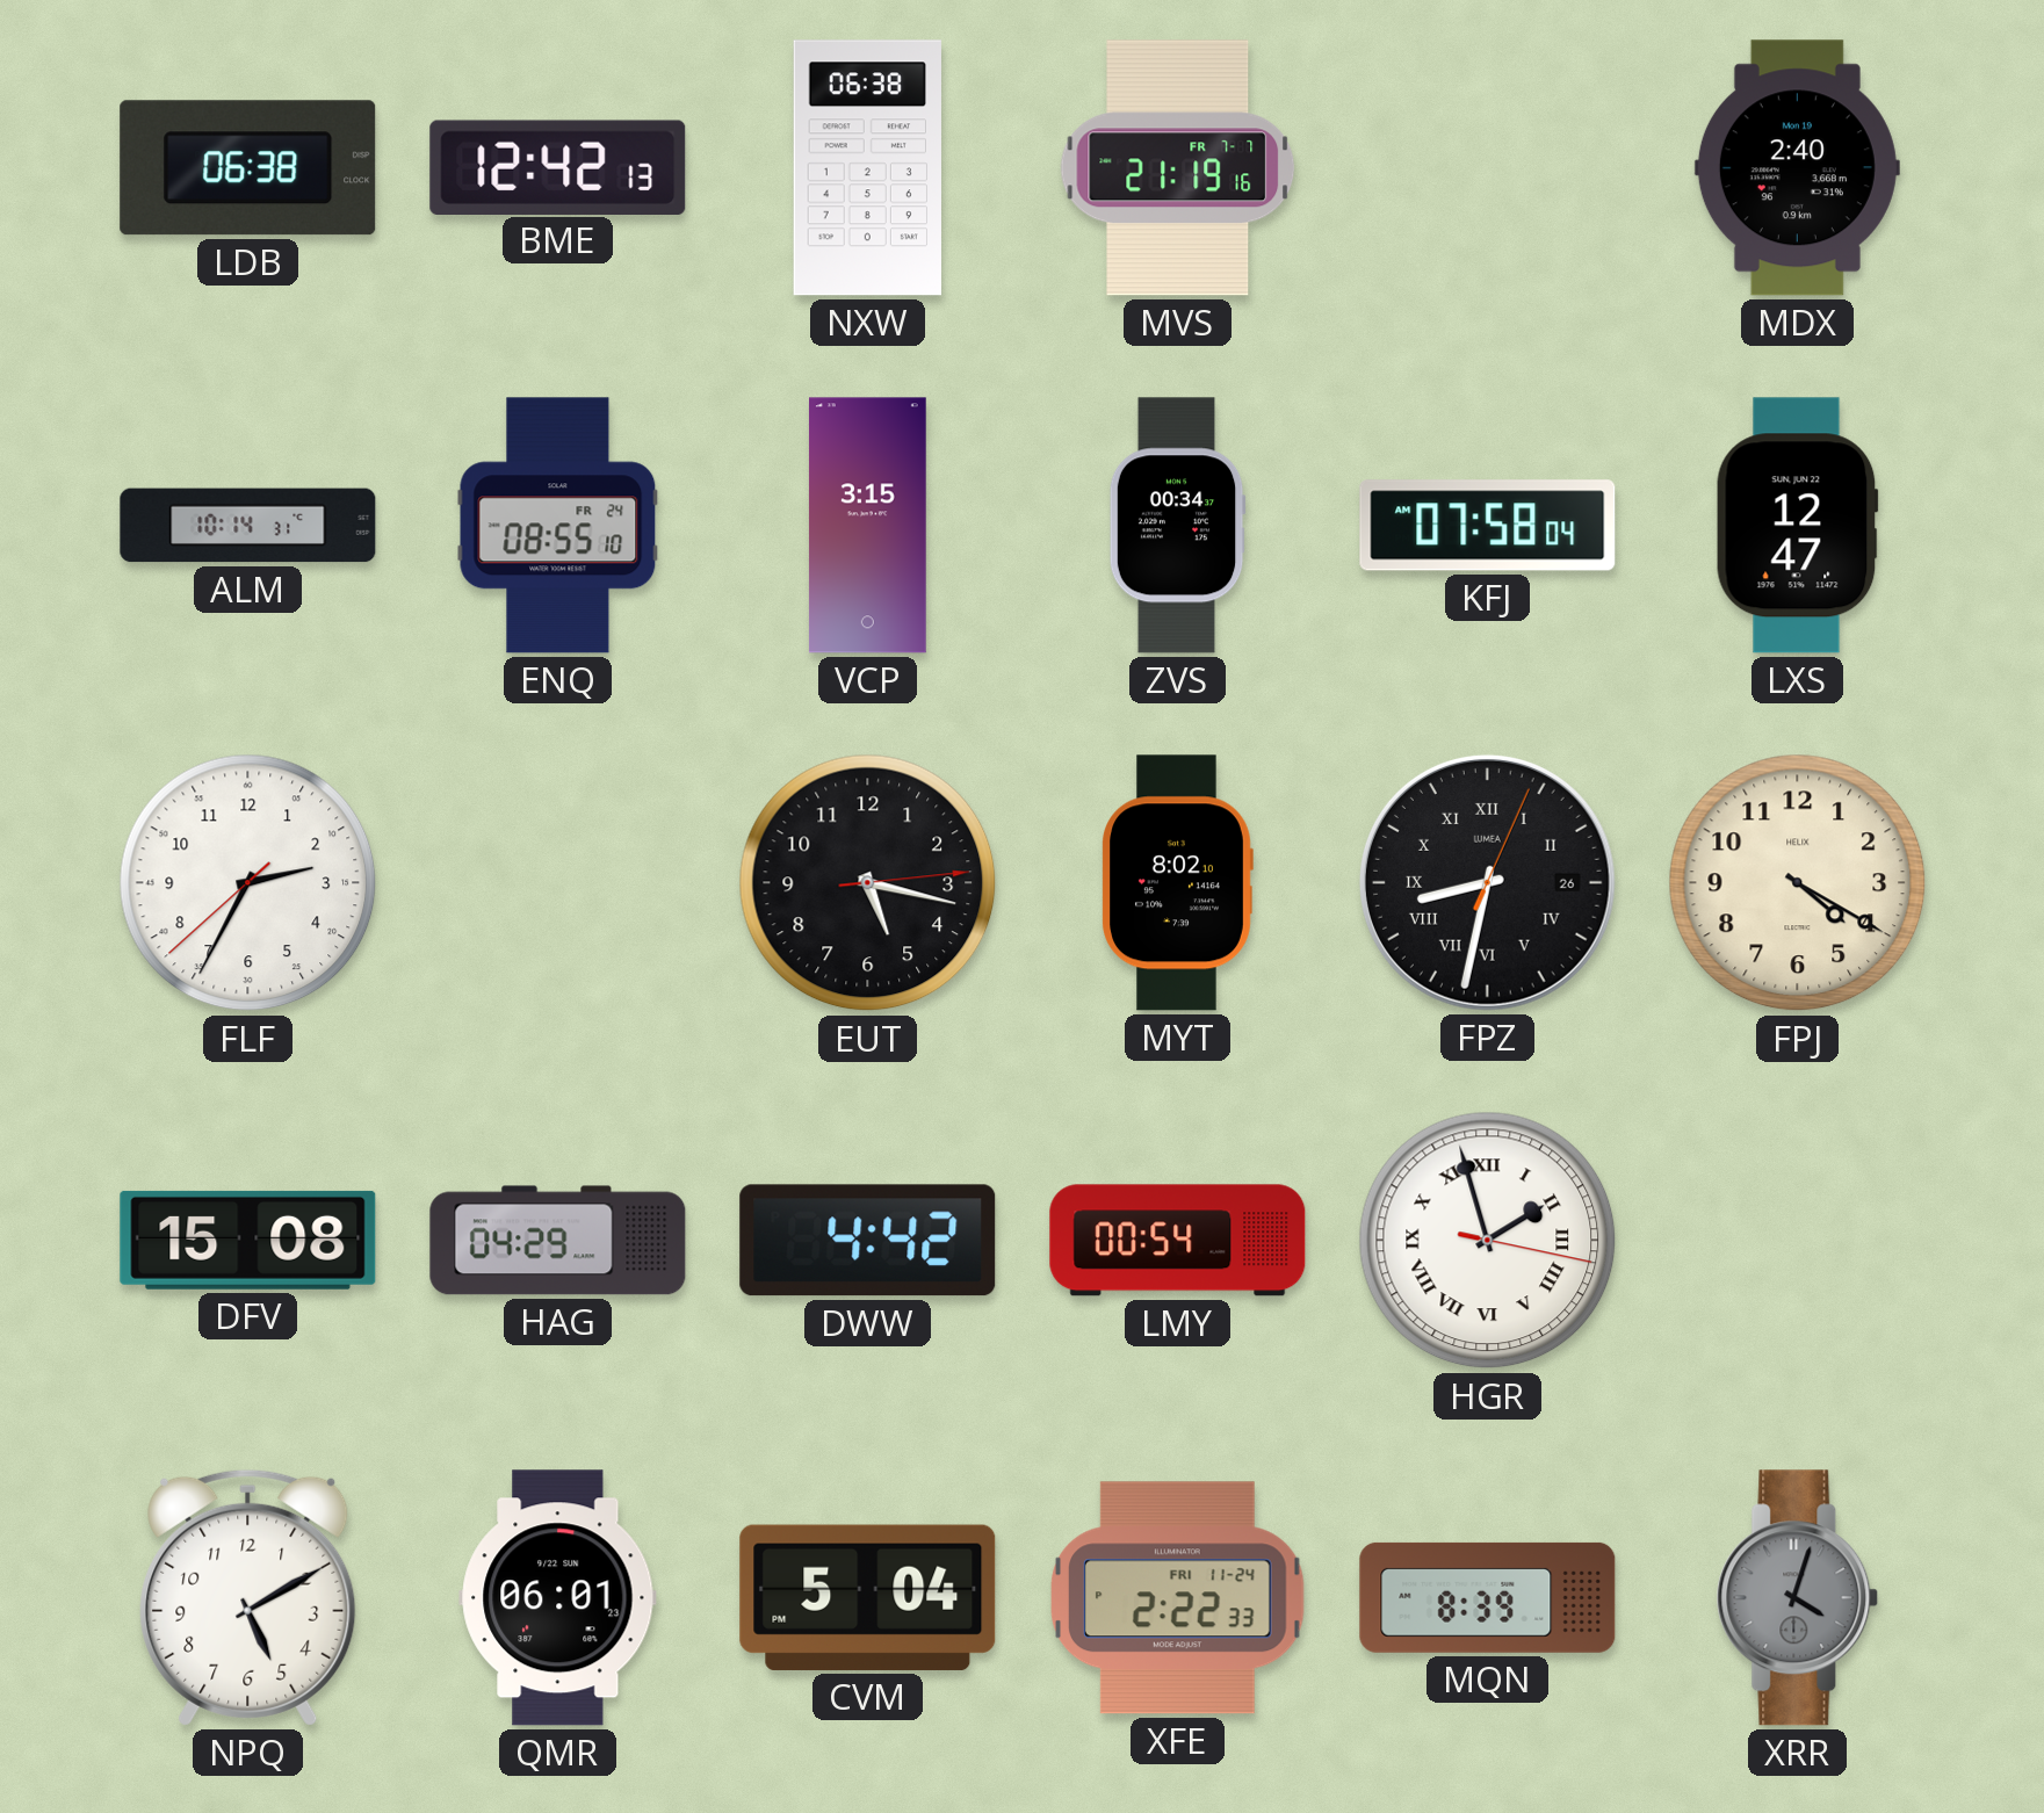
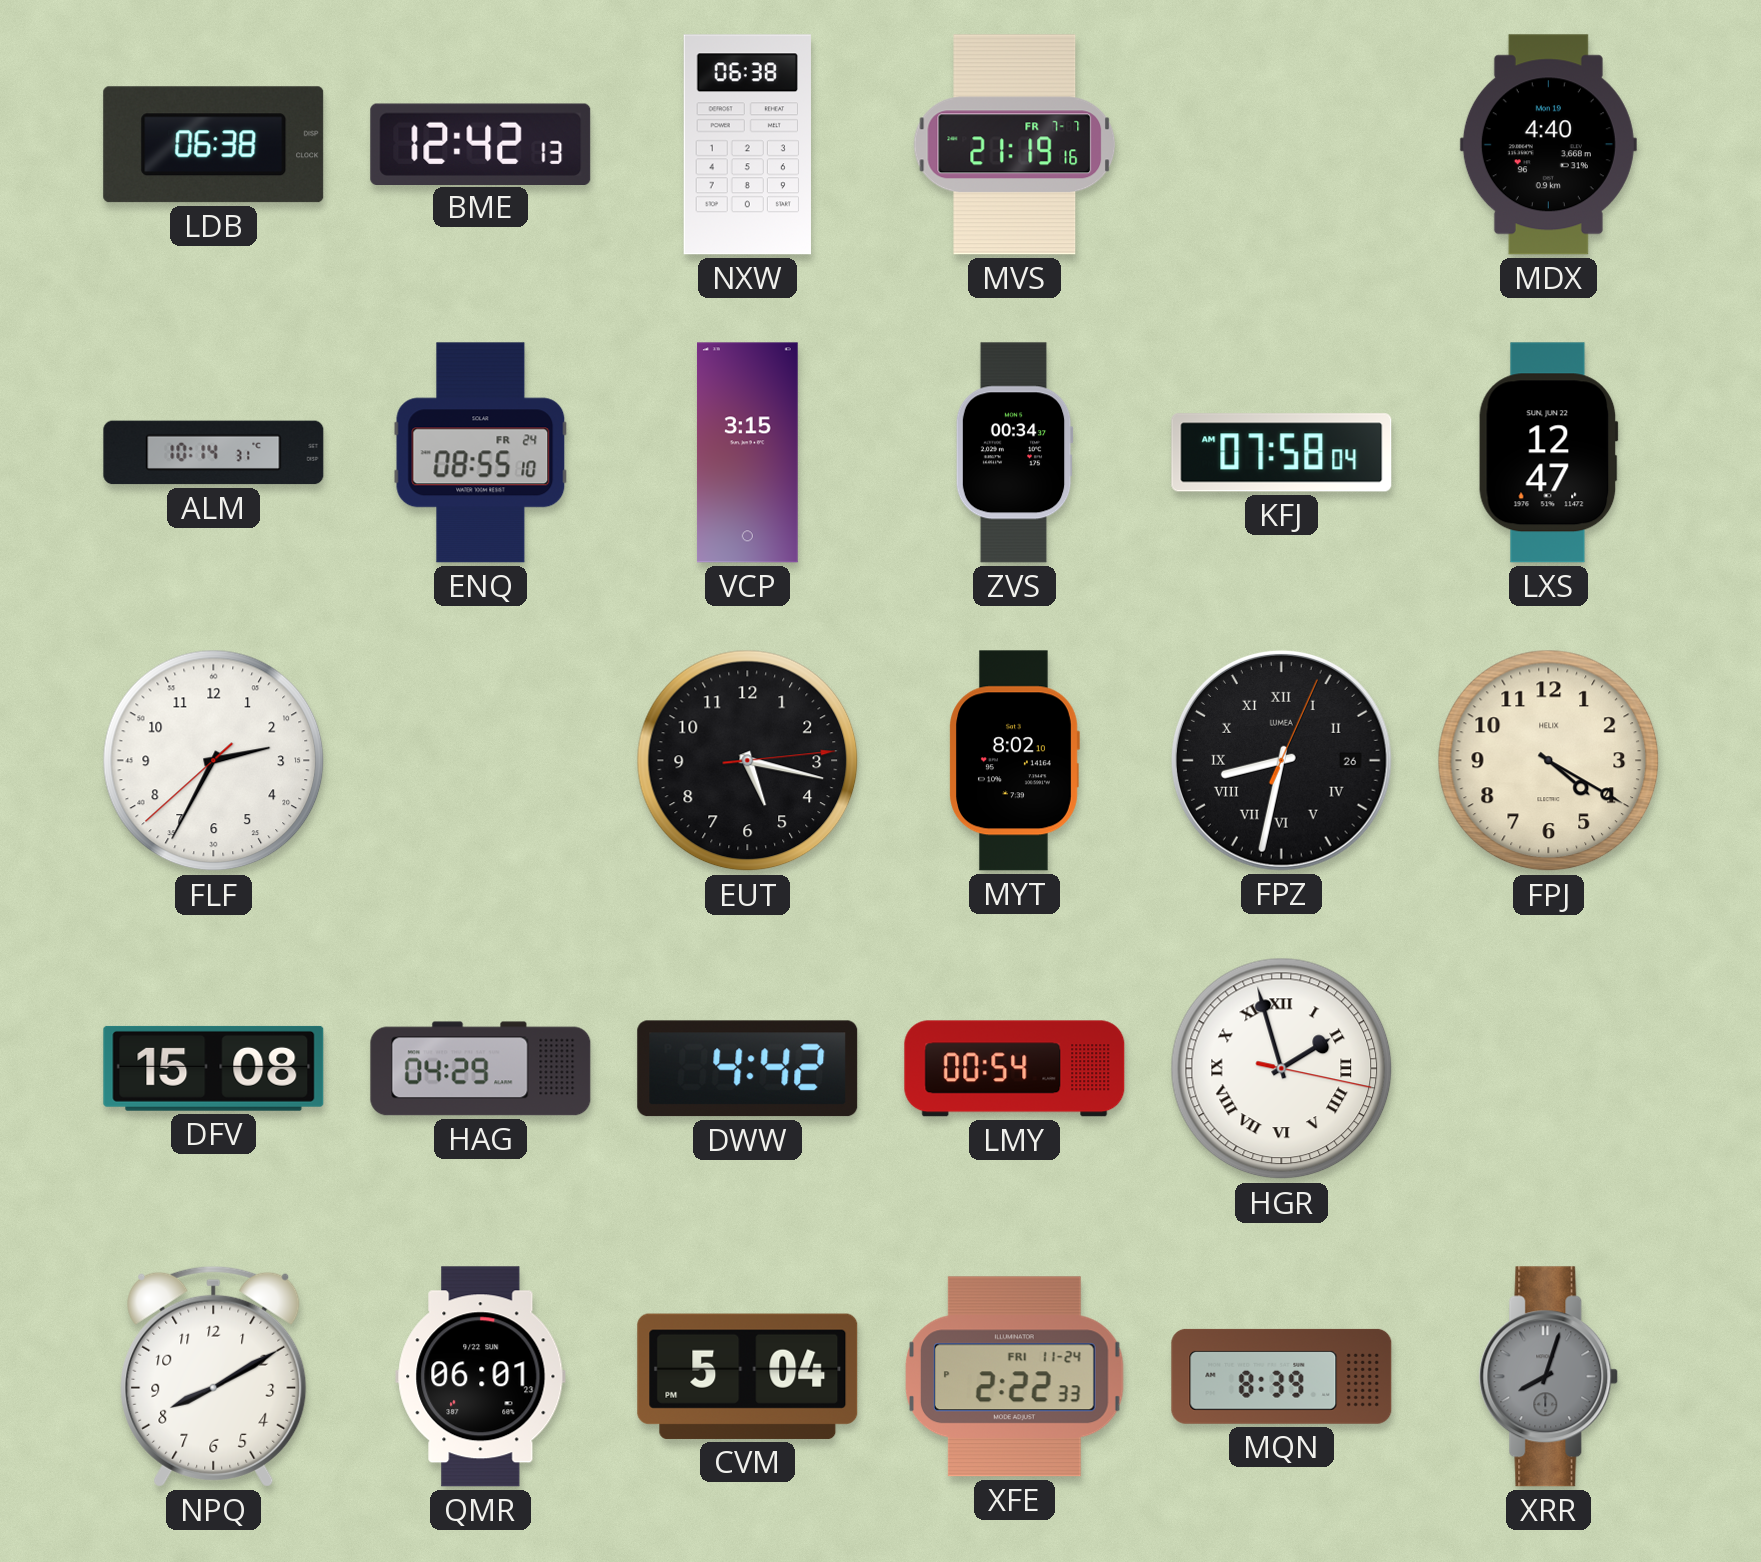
MDX: 2:40 -> 4:40
NPQ: 5:10 -> 8:10
XRR: 4:03 -> 8:03
